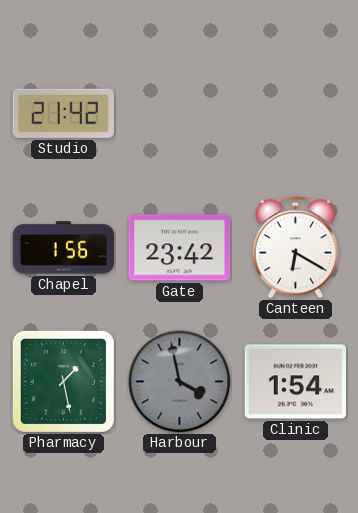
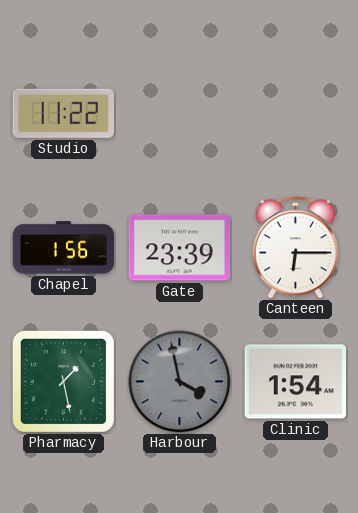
Studio: 21:42 -> 11:22
Gate: 23:42 -> 23:39
Canteen: 6:20 -> 6:15
